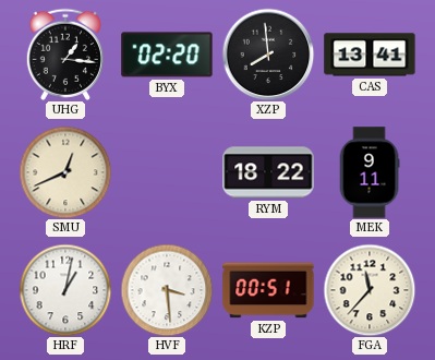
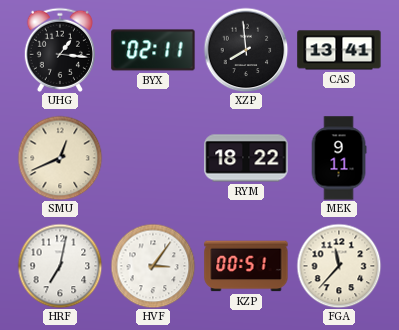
BYX: 02:20 -> 02:11
HRF: 1:02 -> 7:02
HVF: 3:29 -> 3:06
